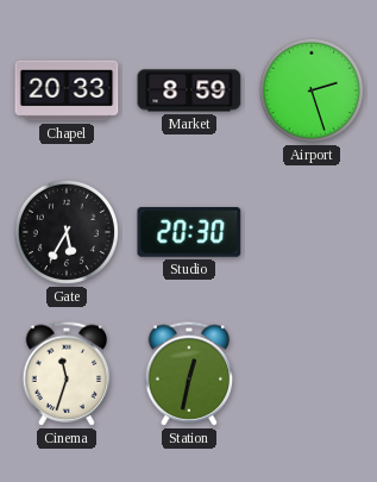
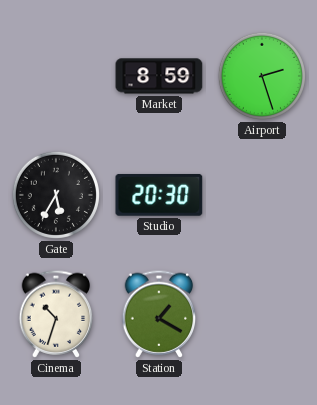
Chapel: 20:33 -> none
Cinema: 11:33 -> 10:33
Station: 12:32 -> 1:20
